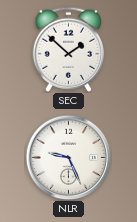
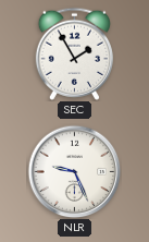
SEC: 1:52 -> 1:55
